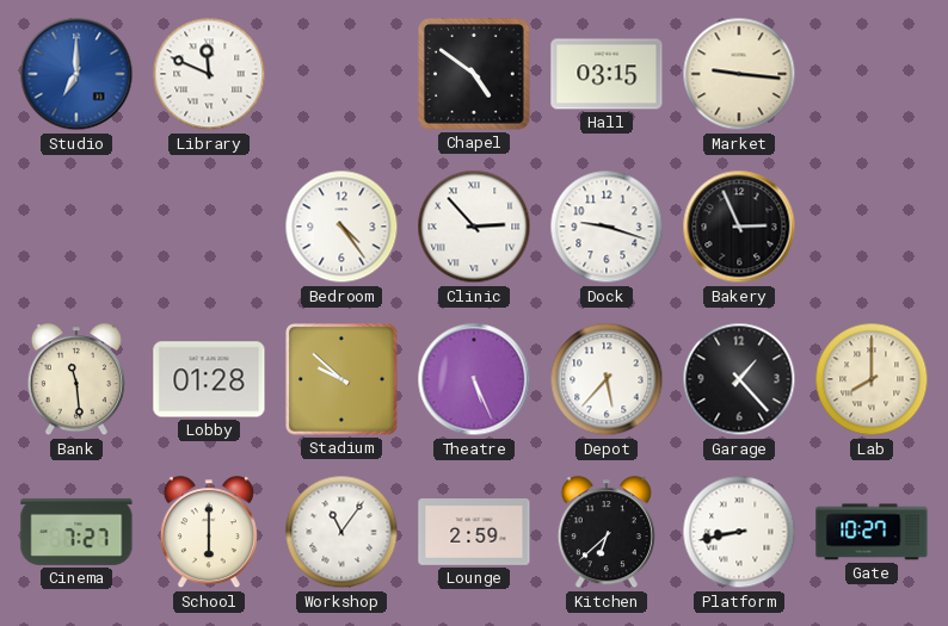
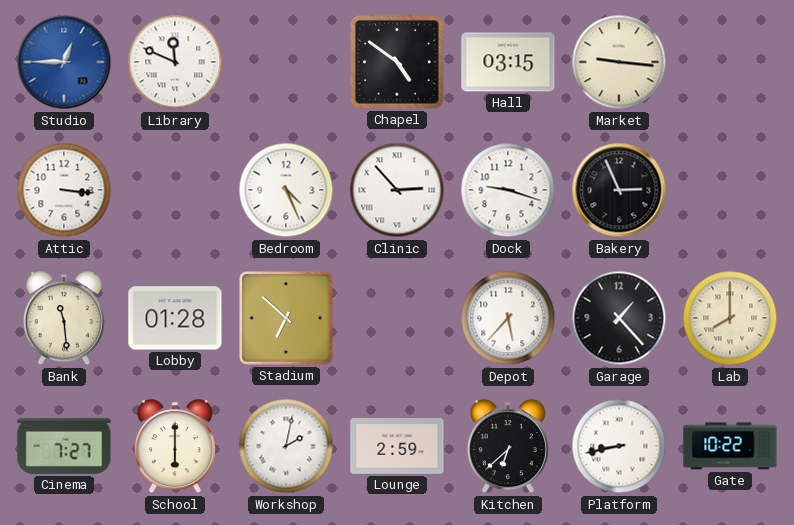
Studio: 7:00 -> 12:45
Attic: none -> 3:16
Bedroom: 4:24 -> 4:26
Stadium: 9:52 -> 6:52
Theatre: 5:26 -> none
Workshop: 11:06 -> 2:02
Gate: 10:27 -> 10:22
